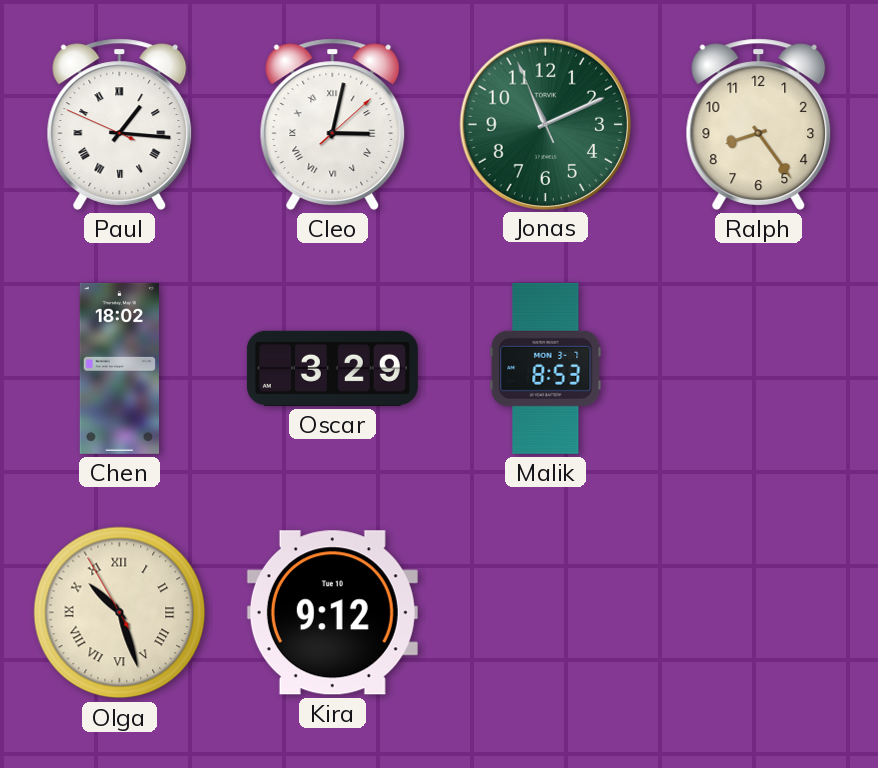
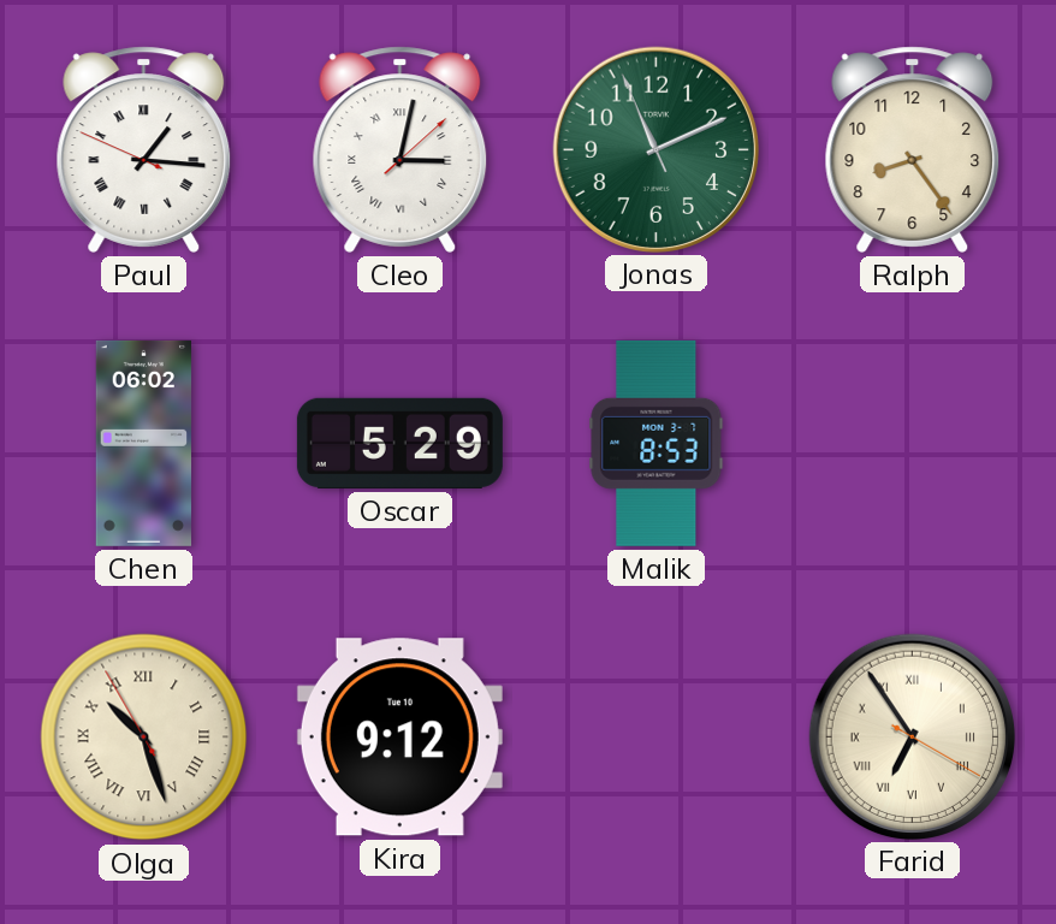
Chen: 18:02 -> 06:02
Oscar: 3:29 -> 5:29
Farid: none -> 6:54
